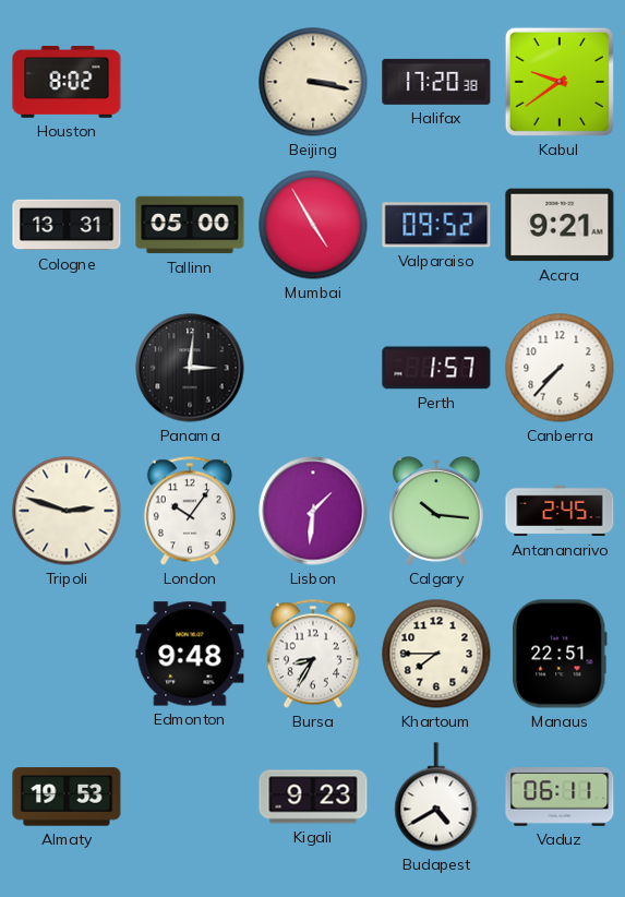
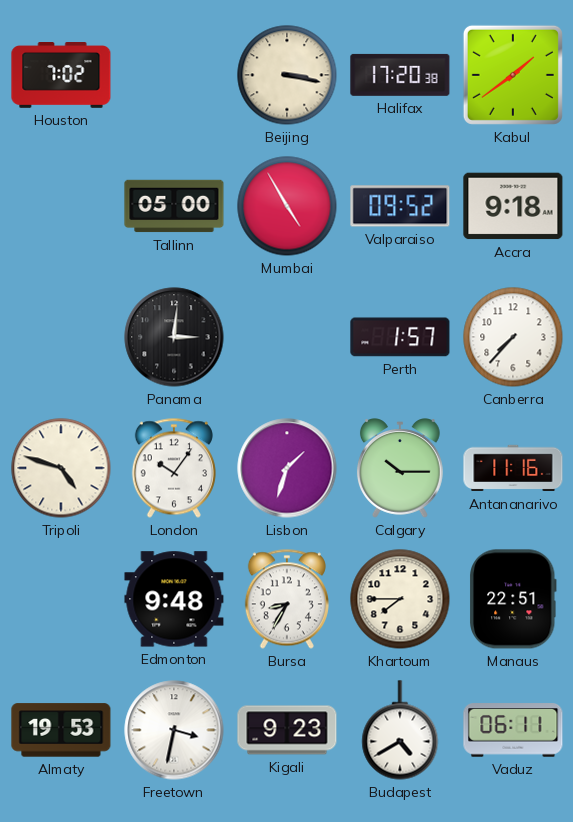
Houston: 8:02 -> 7:02
Kabul: 9:39 -> 1:39
Cologne: 13:31 -> none
Accra: 9:21 -> 9:18
Tripoli: 2:48 -> 4:48
Lisbon: 1:31 -> 1:33
Calgary: 10:16 -> 10:15
Antananarivo: 2:45 -> 11:16
Freetown: none -> 3:32
